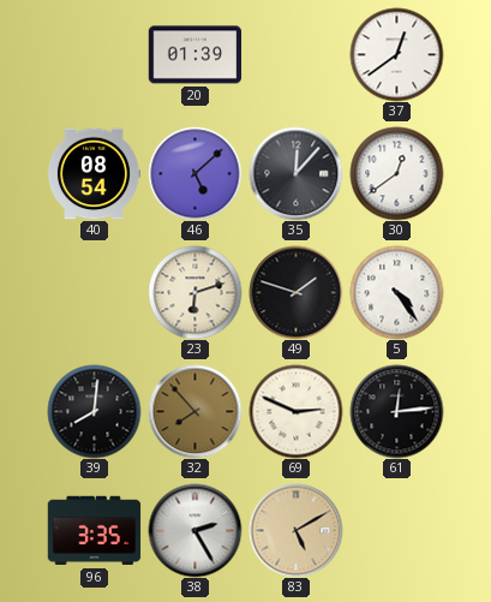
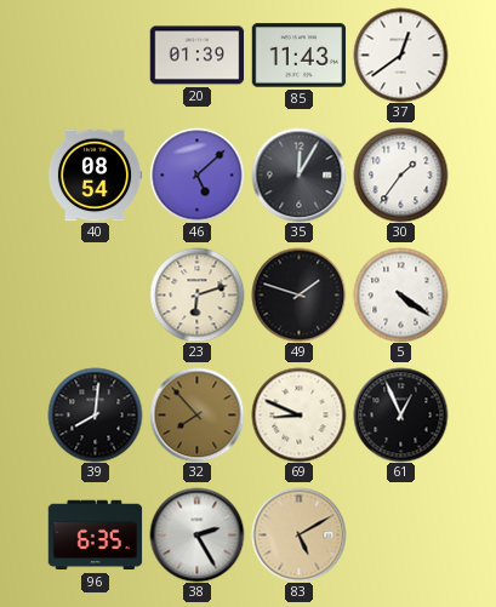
85: none -> 11:43
35: 12:07 -> 12:05
30: 12:39 -> 1:36
5: 4:24 -> 4:21
69: 2:49 -> 8:49
61: 12:14 -> 12:56
96: 3:35 -> 6:35
